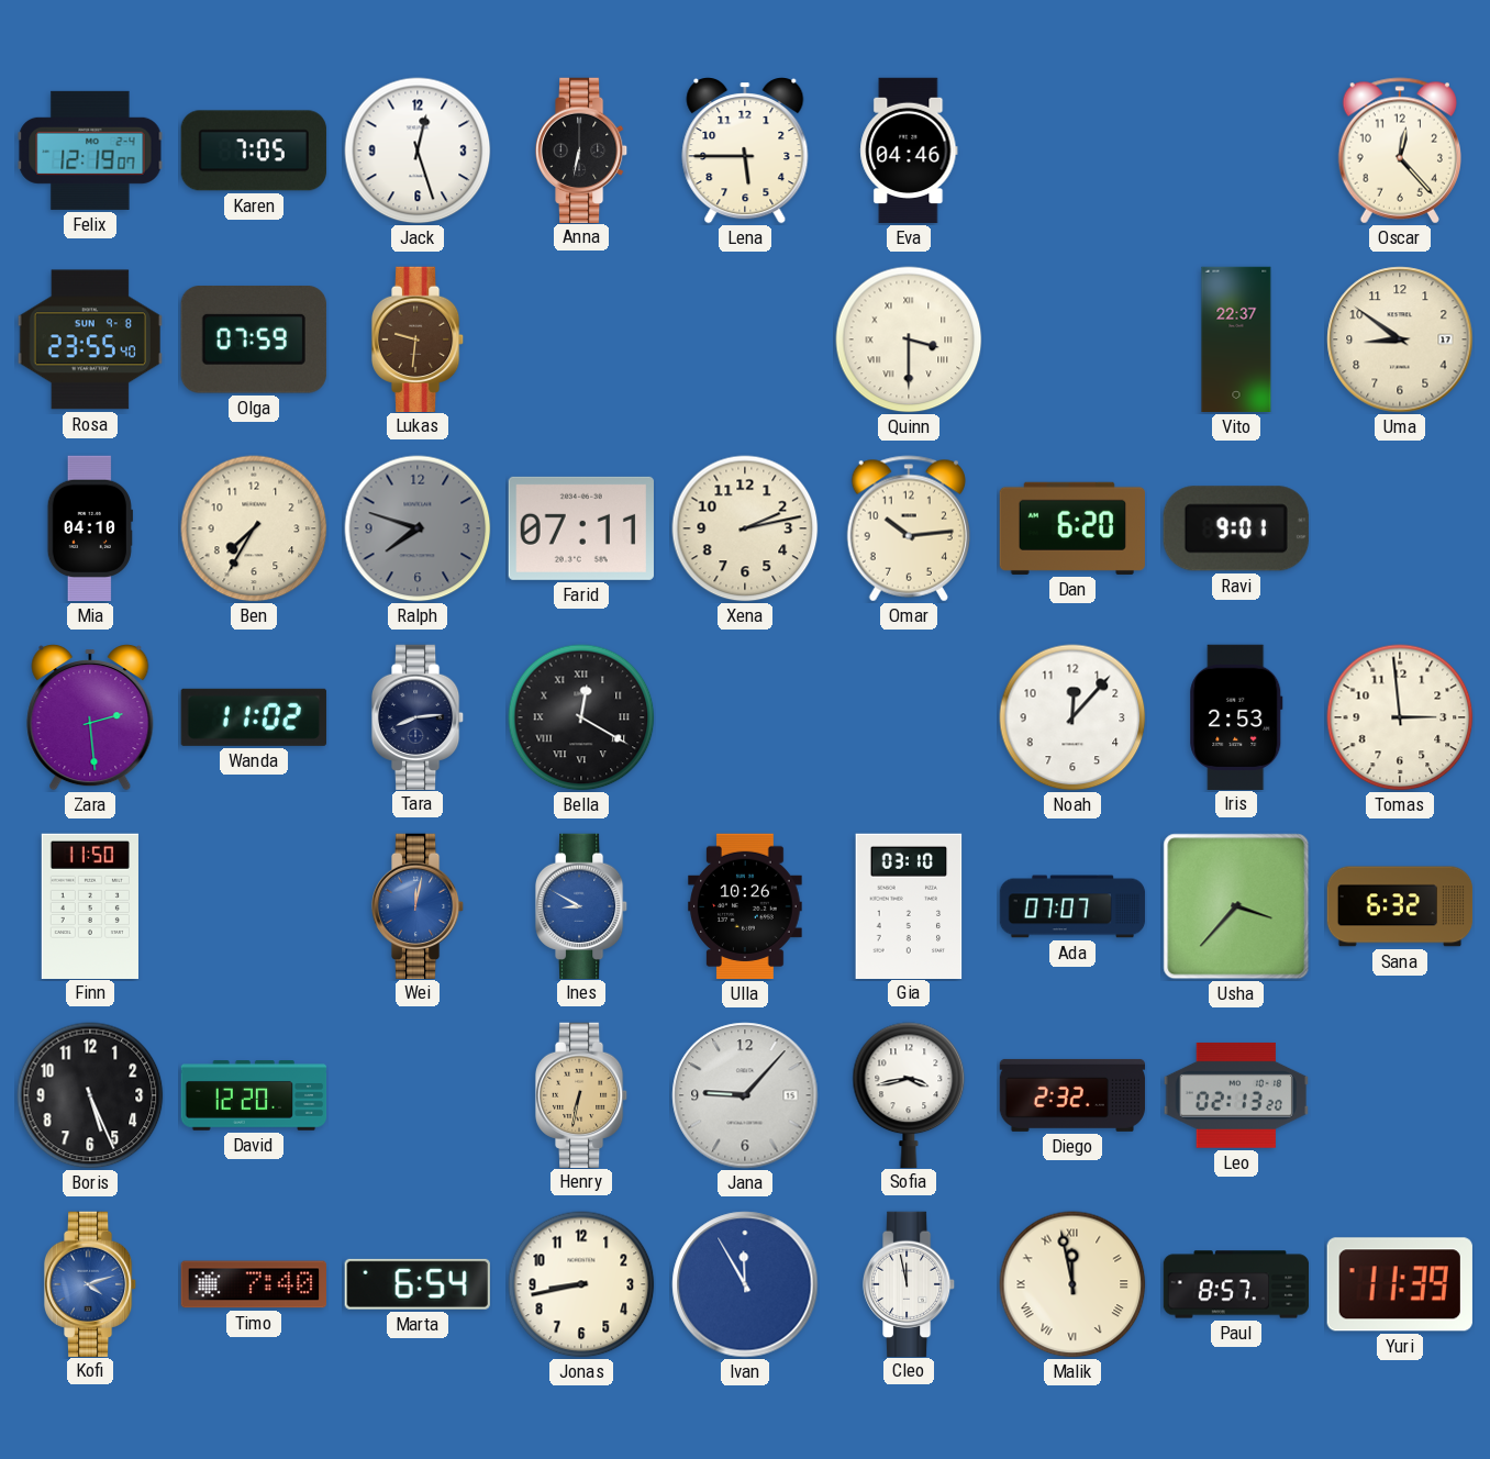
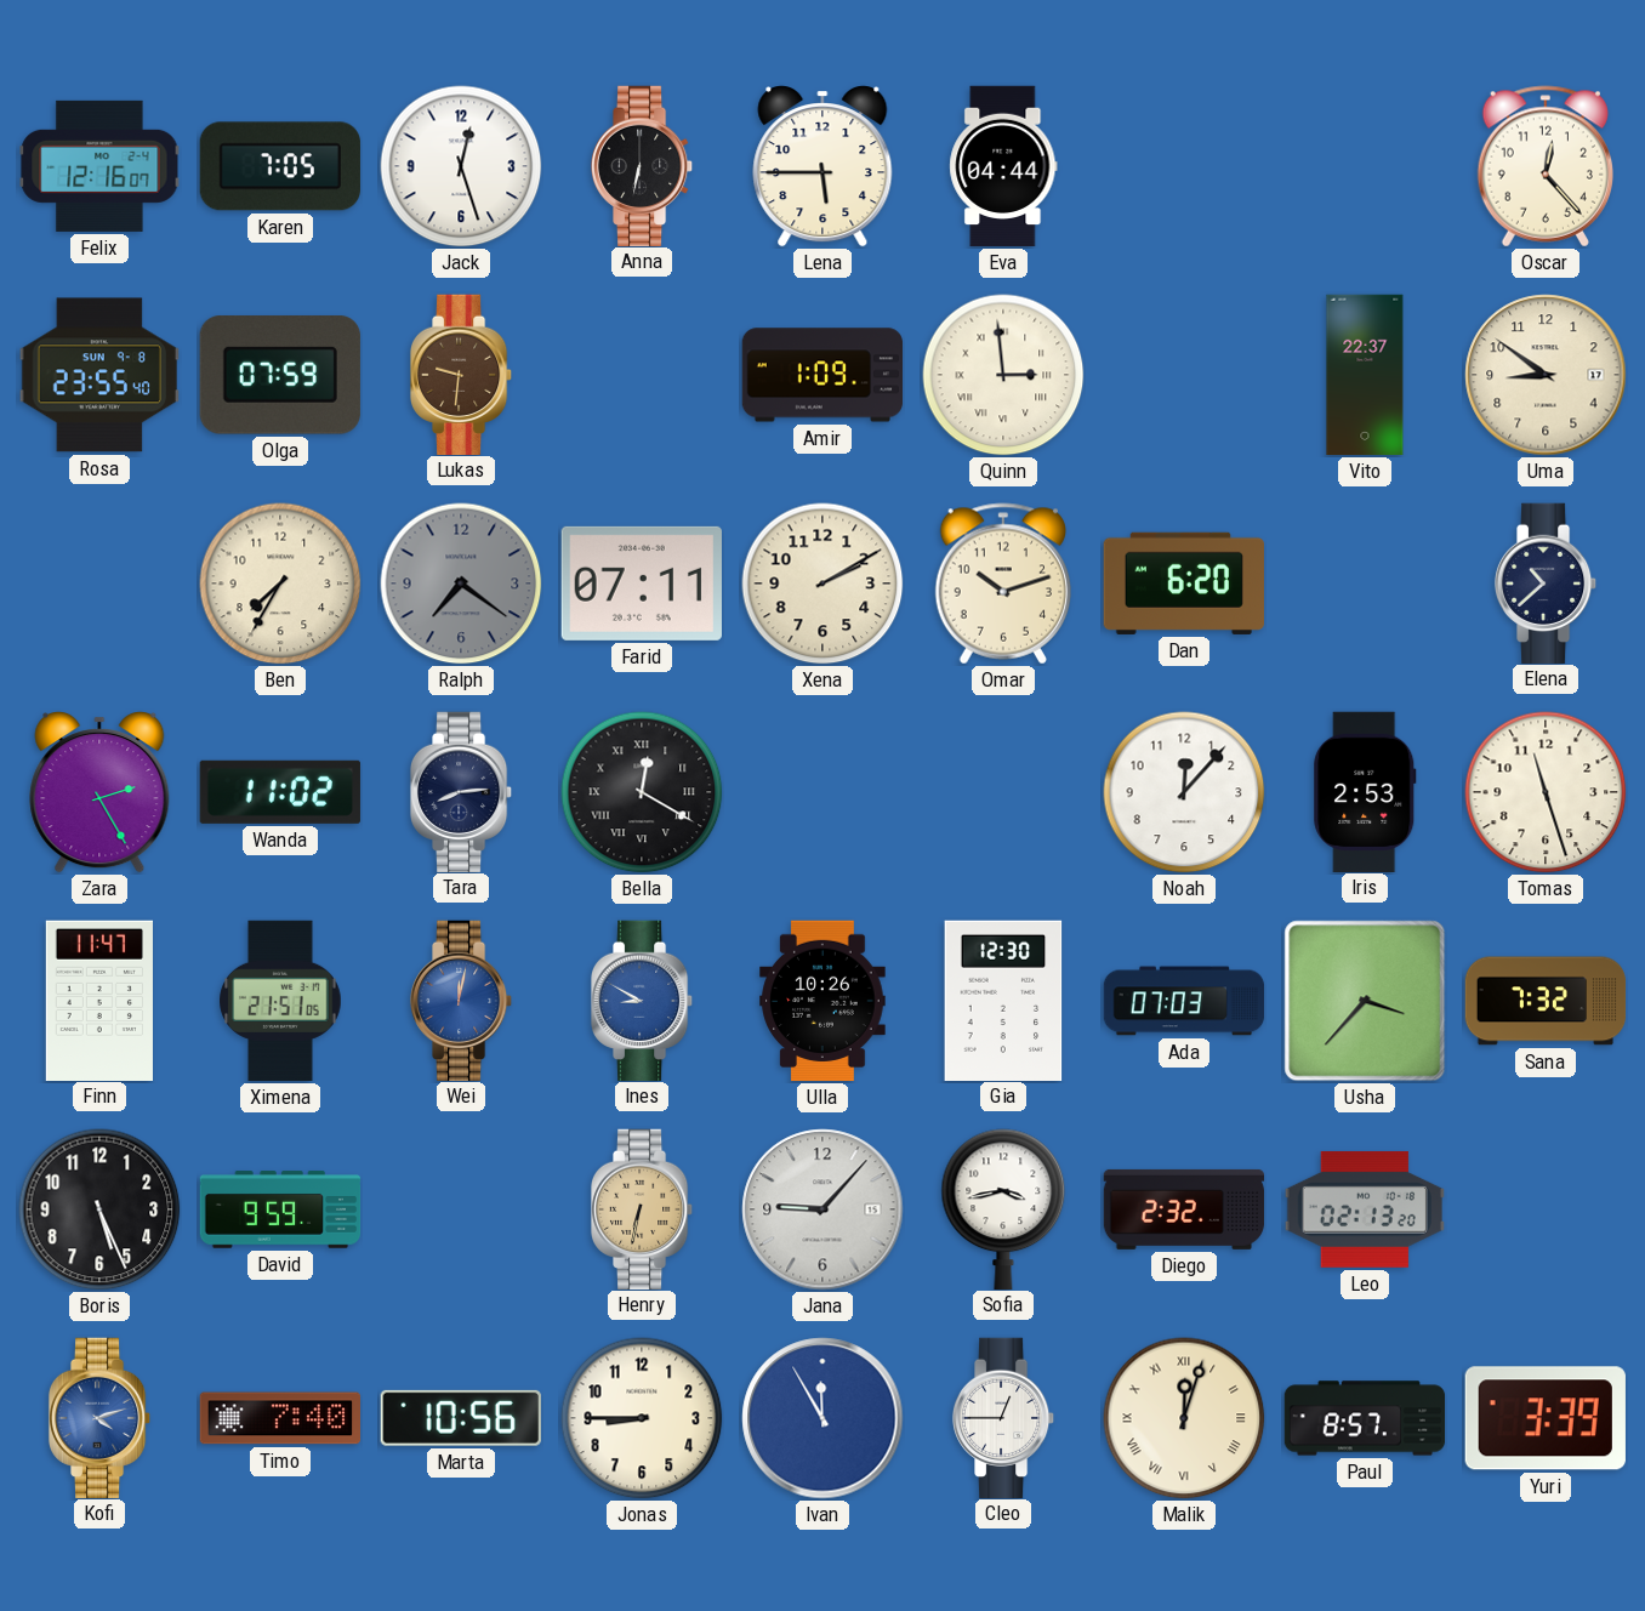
Felix: 12:19 -> 12:16
Eva: 04:46 -> 04:44
Amir: none -> 1:09
Quinn: 3:30 -> 2:59
Mia: 04:10 -> none
Ralph: 7:48 -> 7:21
Xena: 2:13 -> 2:10
Omar: 10:14 -> 10:12
Ravi: 9:01 -> none
Elena: none -> 10:38
Zara: 2:29 -> 2:25
Tomas: 2:59 -> 11:27
Finn: 11:50 -> 11:47
Ximena: none -> 21:51
Gia: 03:10 -> 12:30
Ada: 07:07 -> 07:03
Sana: 6:32 -> 7:32
David: 12:20 -> 9:59
Marta: 6:54 -> 10:56
Jonas: 8:43 -> 8:45
Cleo: 11:58 -> 12:45
Malik: 11:58 -> 12:03
Yuri: 11:39 -> 3:39
